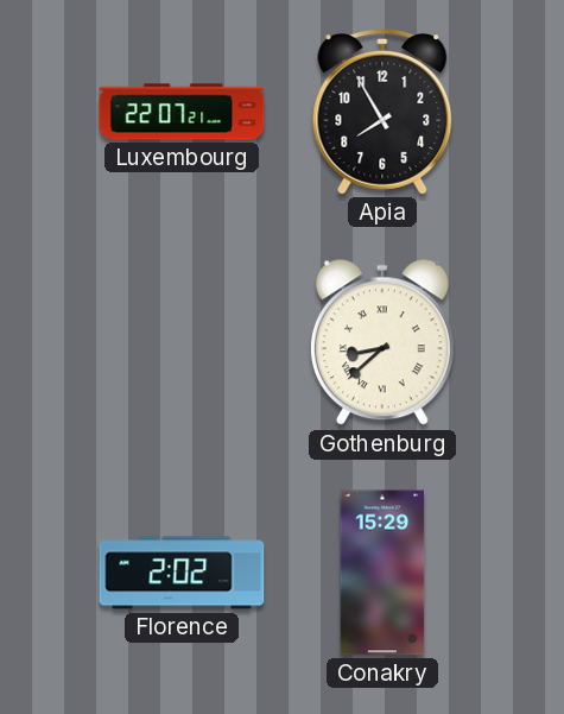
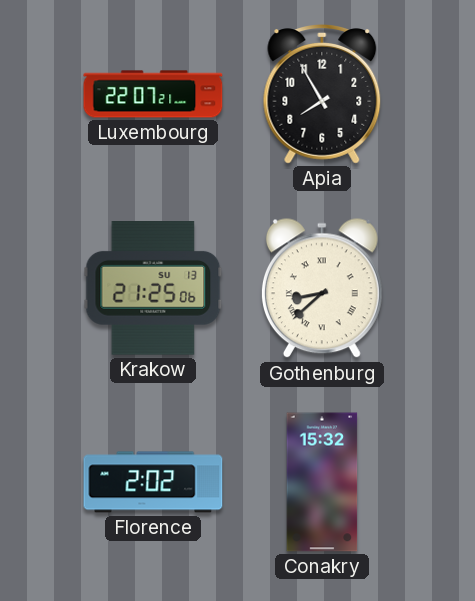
Krakow: none -> 21:25
Conakry: 15:29 -> 15:32
